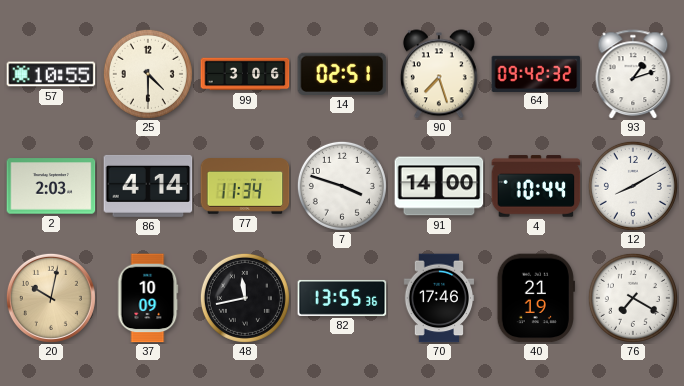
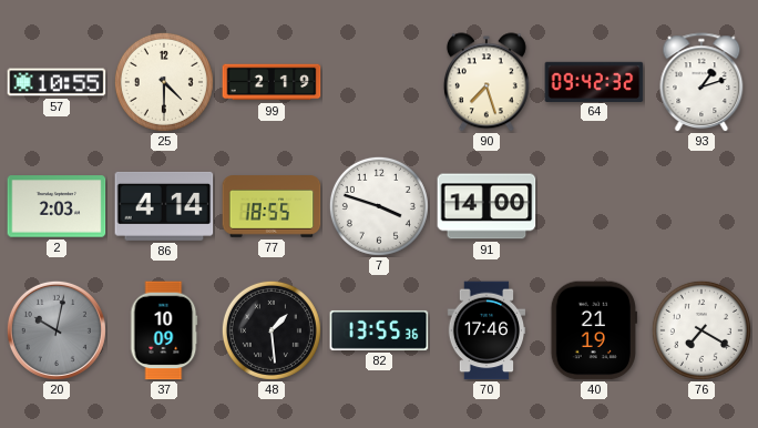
99: 3:06 -> 2:19
14: 02:51 -> none
77: 11:34 -> 18:55
4: 10:44 -> none
12: 8:10 -> none
20 dial: champagne -> grey
48: 11:43 -> 1:29
